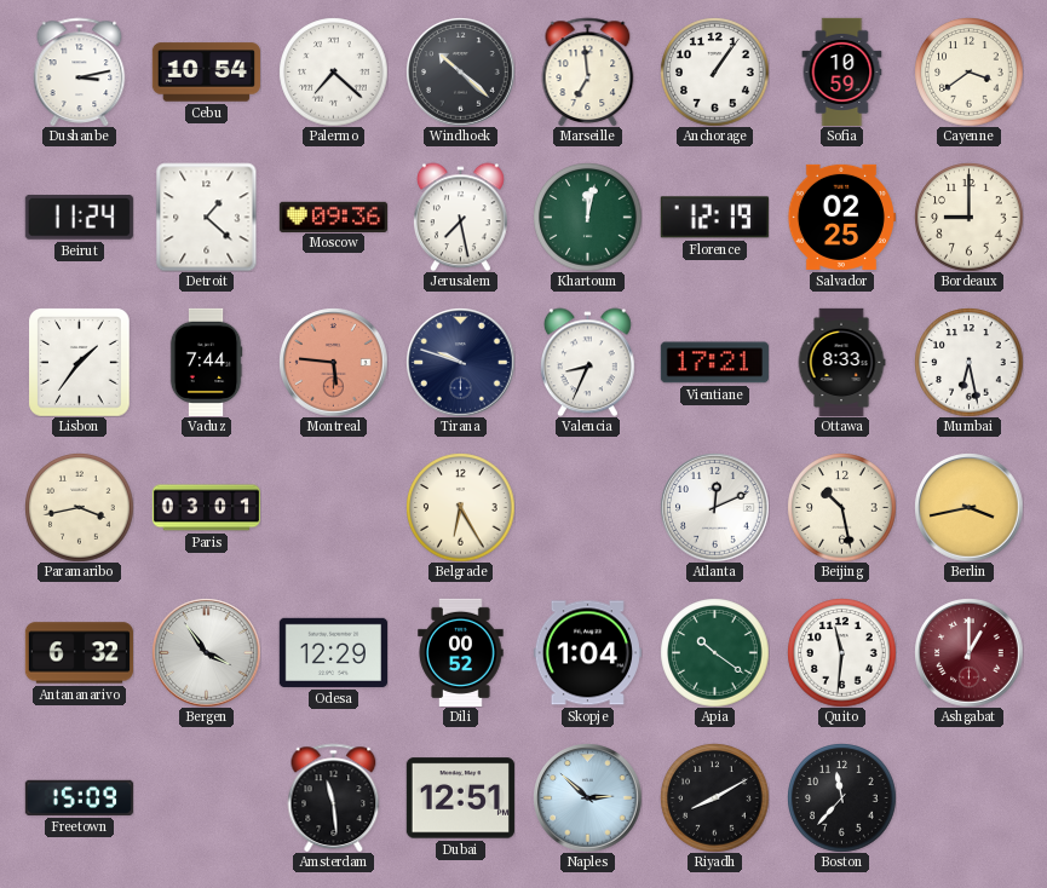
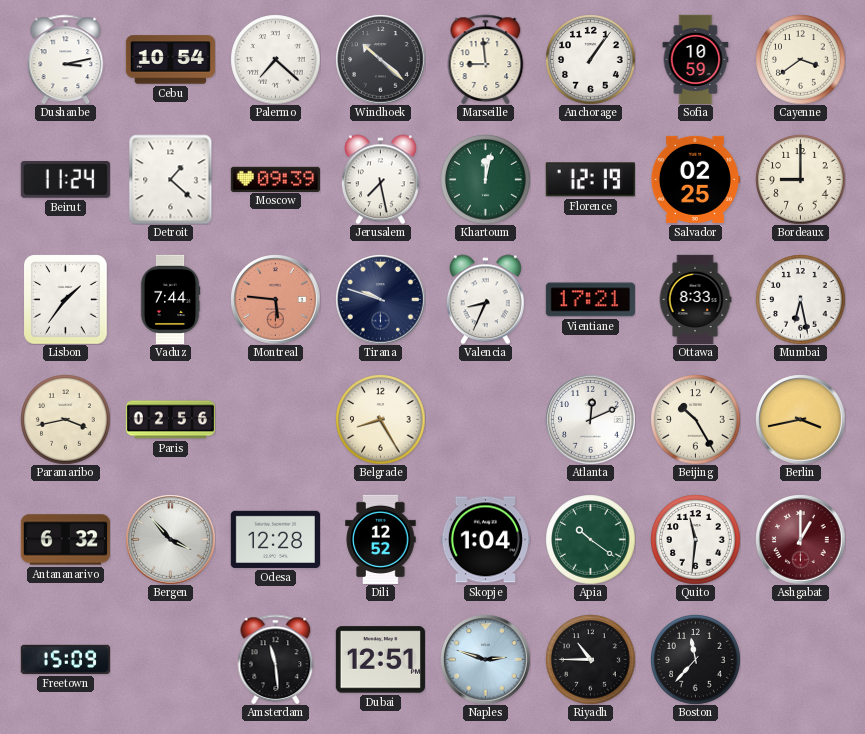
Marseille: 6:59 -> 8:59
Moscow: 09:36 -> 09:39
Paris: 03:01 -> 02:56
Belgrade: 6:25 -> 8:25
Beijing: 10:28 -> 10:25
Bergen: 3:54 -> 3:53
Odesa: 12:29 -> 12:28
Dili: 00:52 -> 12:52
Naples: 2:52 -> 2:48
Riyadh: 8:10 -> 10:45
